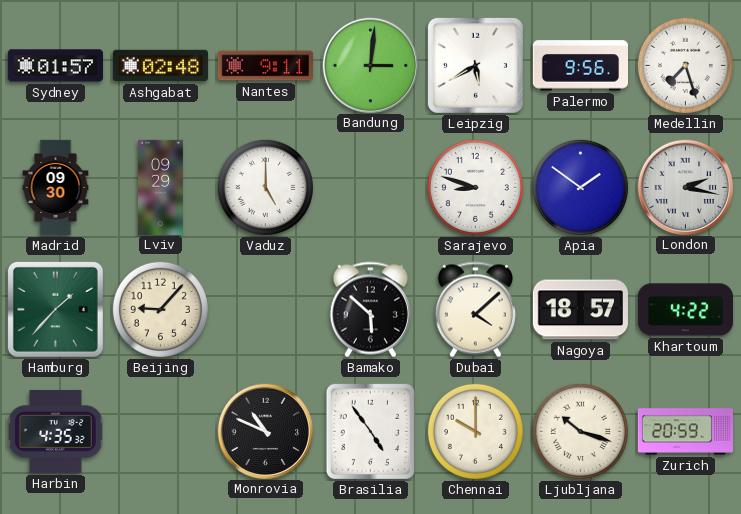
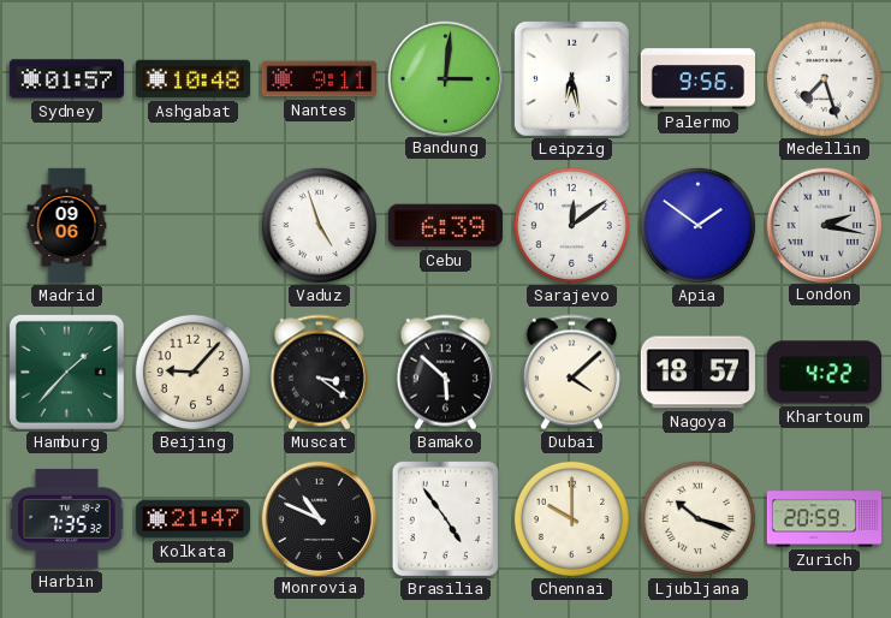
Ashgabat: 02:48 -> 10:48
Leipzig: 5:40 -> 6:28
Madrid: 09:30 -> 09:06
Lviv: 09:29 -> none
Vaduz: 5:00 -> 4:57
Cebu: none -> 6:39
Sarajevo: 8:48 -> 12:09
Muscat: none -> 3:21
Harbin: 4:35 -> 7:35
Kolkata: none -> 21:47
